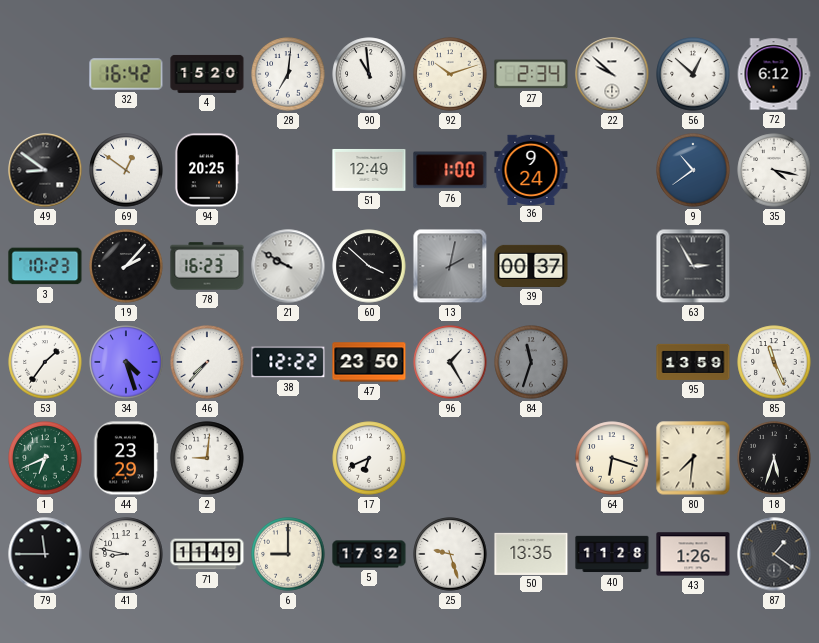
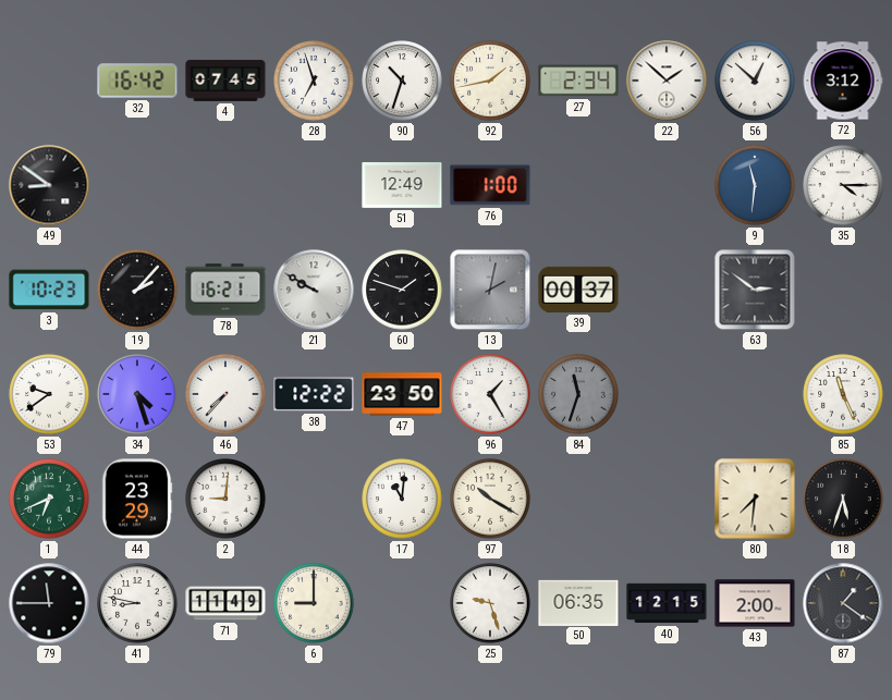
4: 15:20 -> 07:45
28: 7:01 -> 6:57
90: 10:59 -> 10:33
92: 10:12 -> 1:43
22: 9:52 -> 1:52
72: 6:12 -> 3:12
69: 12:51 -> none
94: 20:25 -> none
36: 9:24 -> none
9: 10:39 -> 11:31
35: 4:17 -> 4:15
78: 16:23 -> 16:21
60: 3:52 -> 1:48
63: 2:55 -> 2:51
53: 1:36 -> 9:39
95: 13:59 -> none
17: 6:41 -> 11:01
97: none -> 10:20
64: 6:18 -> none
5: 17:32 -> none
50: 13:35 -> 06:35
40: 11:28 -> 12:15
43: 1:26 -> 2:00
